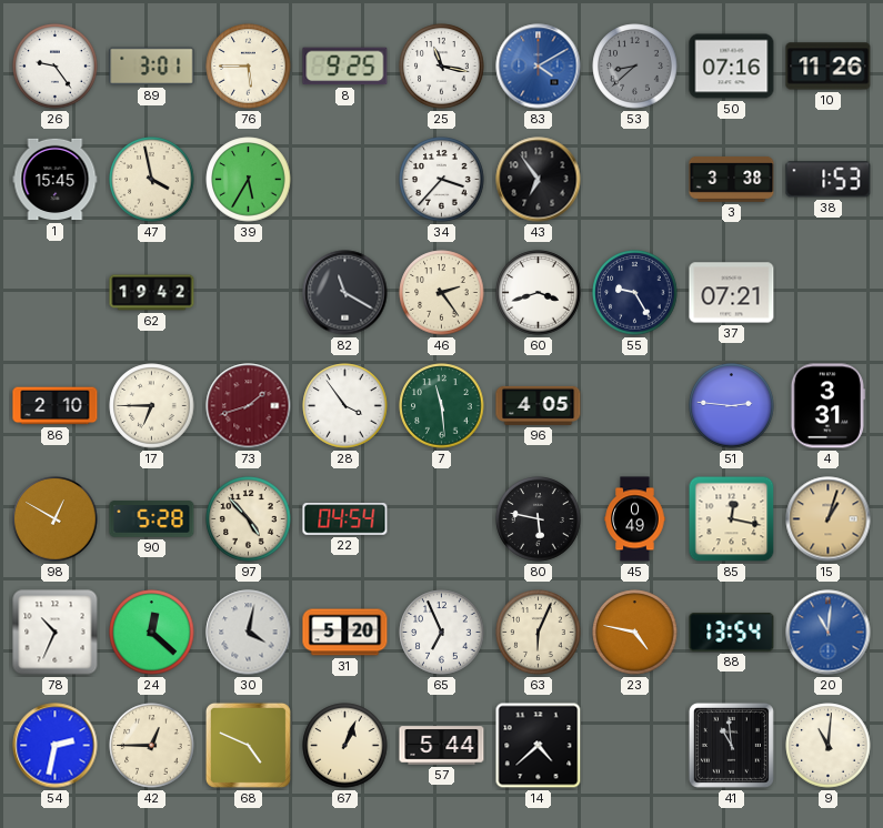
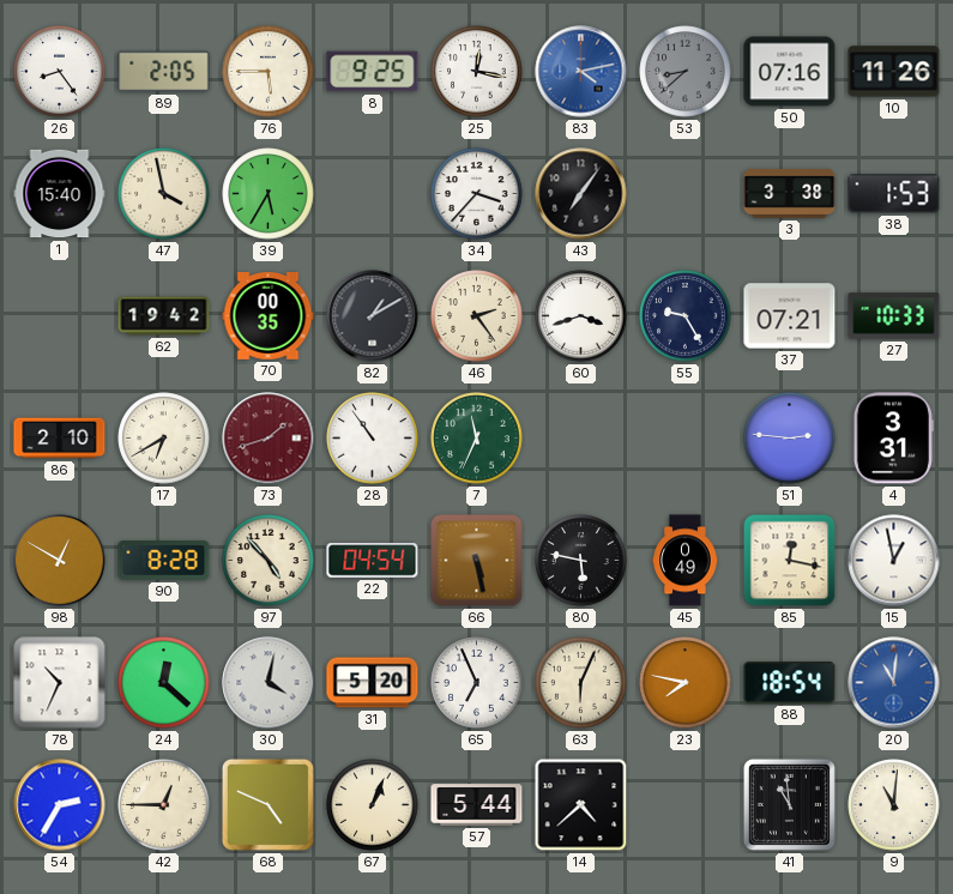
26: 9:24 -> 8:24
89: 3:01 -> 2:05
25: 11:17 -> 12:17
83: 4:10 -> 4:13
1: 15:45 -> 15:40
43: 6:54 -> 7:06
70: none -> 00:35
82: 11:20 -> 1:10
27: none -> 10:33
17: 6:45 -> 6:40
28: 3:54 -> 10:54
7: 11:29 -> 11:34
96: 4:05 -> none
90: 5:28 -> 8:28
66: none -> 5:28
15: 1:03 -> 12:58
15 dial: champagne -> white
23: 4:47 -> 7:47
88: 13:54 -> 18:54
54: 2:32 -> 2:35
